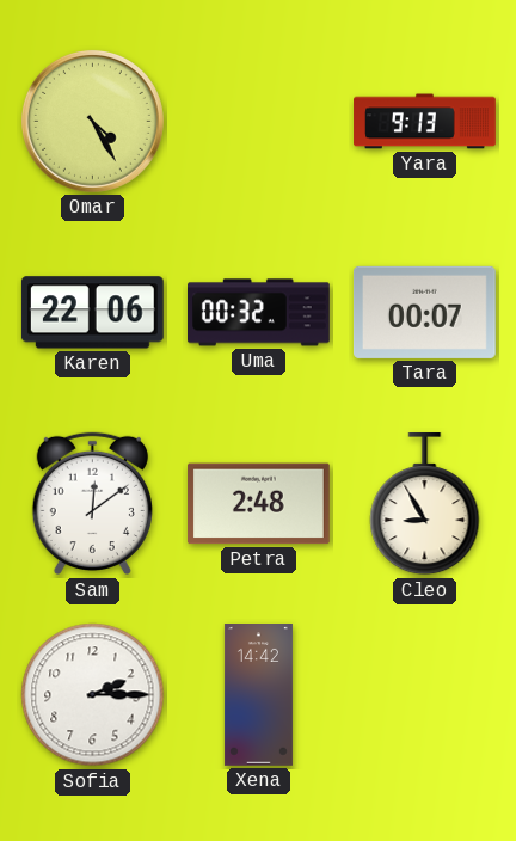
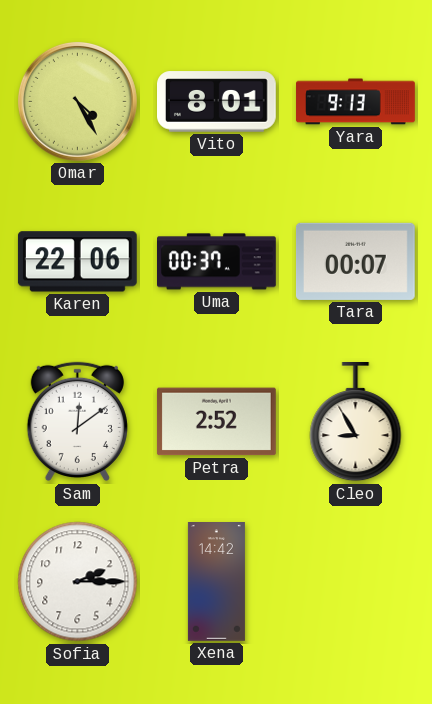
Vito: none -> 8:01
Uma: 00:32 -> 00:37
Petra: 2:48 -> 2:52
